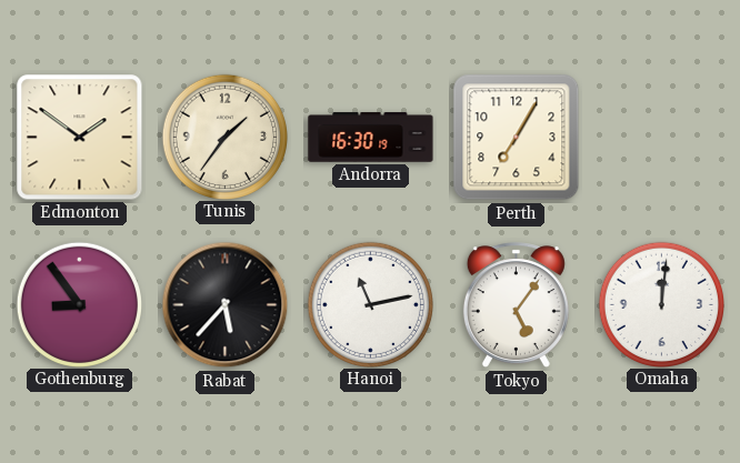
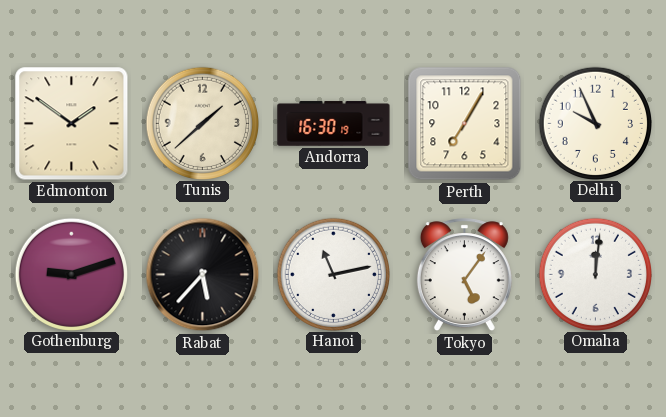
Tunis: 1:36 -> 1:38
Delhi: none -> 9:56
Gothenburg: 8:54 -> 9:12
